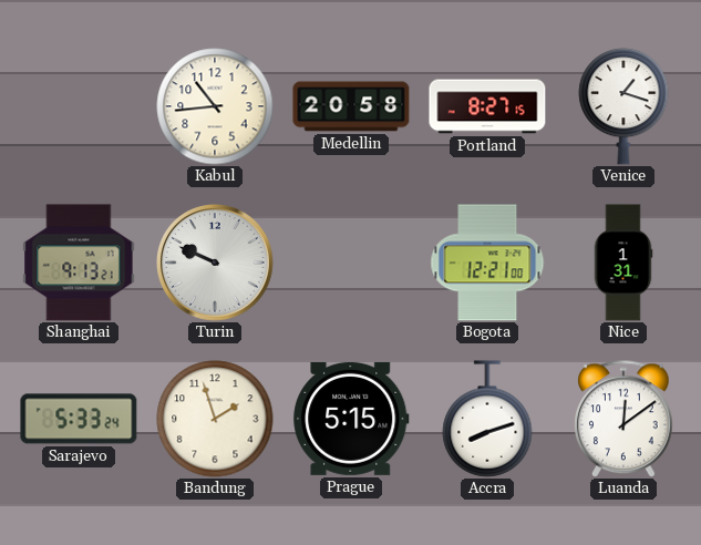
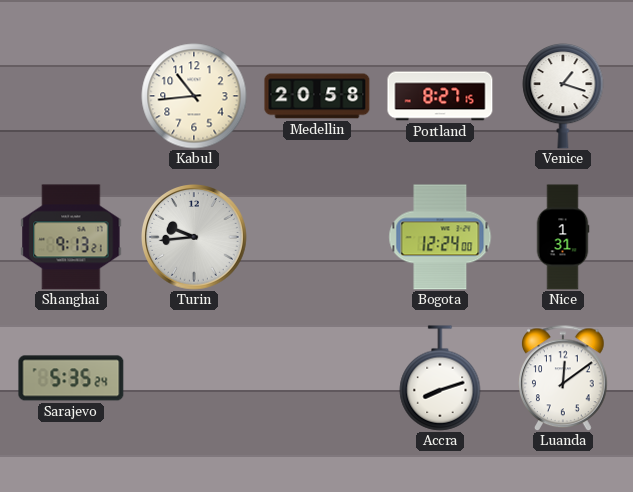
Turin: 9:49 -> 9:44
Bogota: 12:21 -> 12:24
Sarajevo: 5:33 -> 5:35
Bandung: 1:57 -> none
Prague: 5:15 -> none
